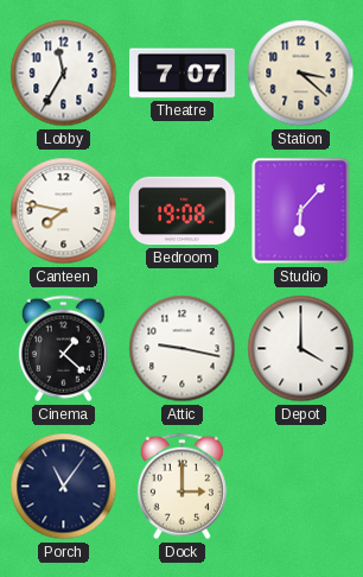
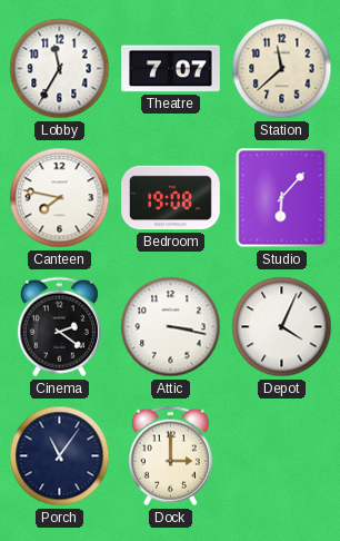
Station: 3:22 -> 11:38
Cinema: 1:22 -> 2:21
Attic: 9:17 -> 3:17
Depot: 4:00 -> 4:04
